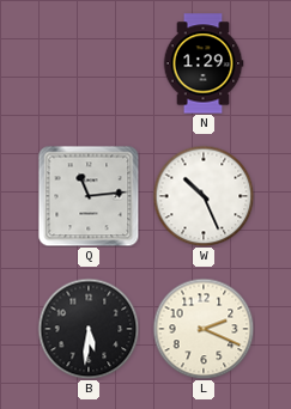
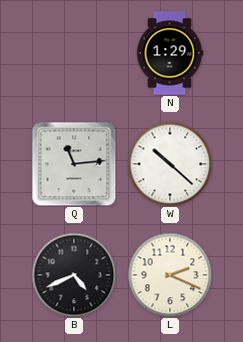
W: 10:26 -> 10:22
B: 5:31 -> 4:41
